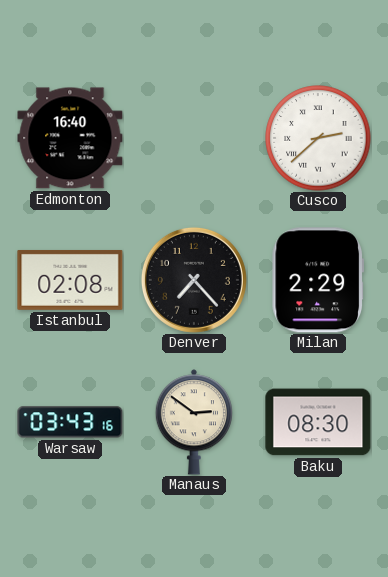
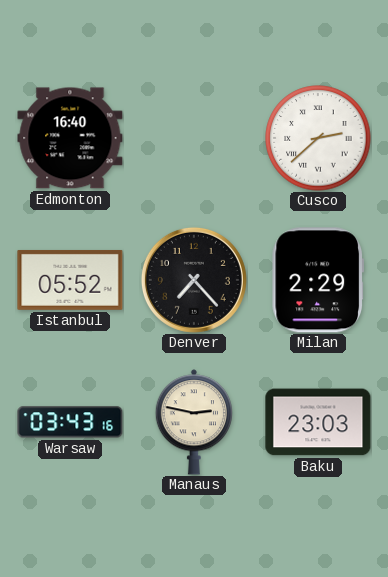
Istanbul: 02:08 -> 05:52
Manaus: 2:51 -> 2:47
Baku: 08:30 -> 23:03
